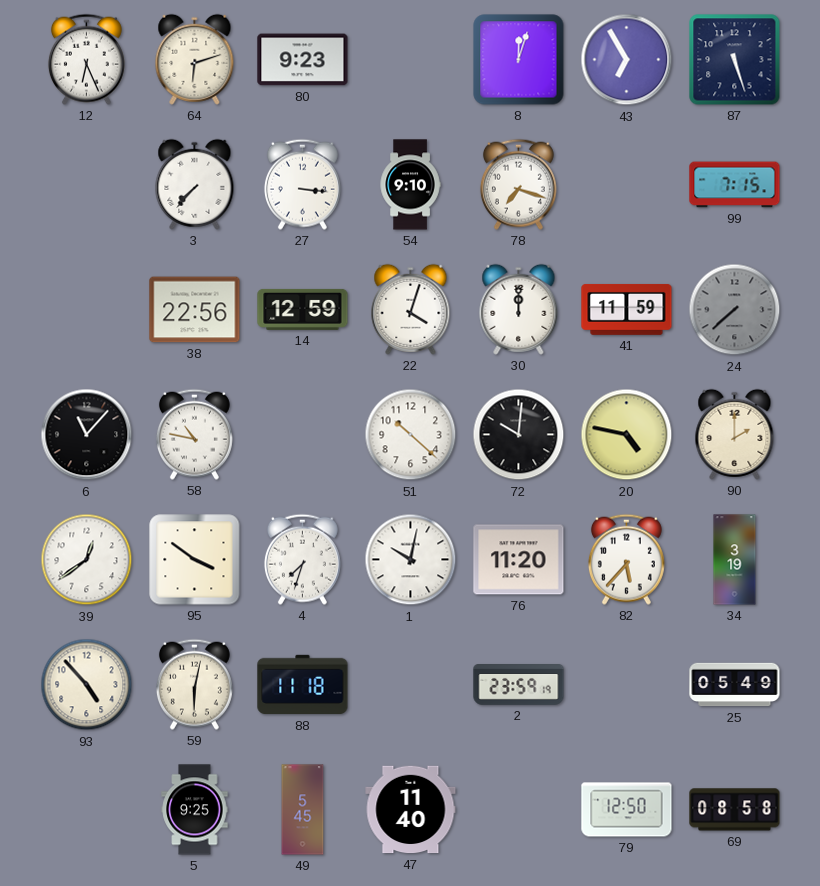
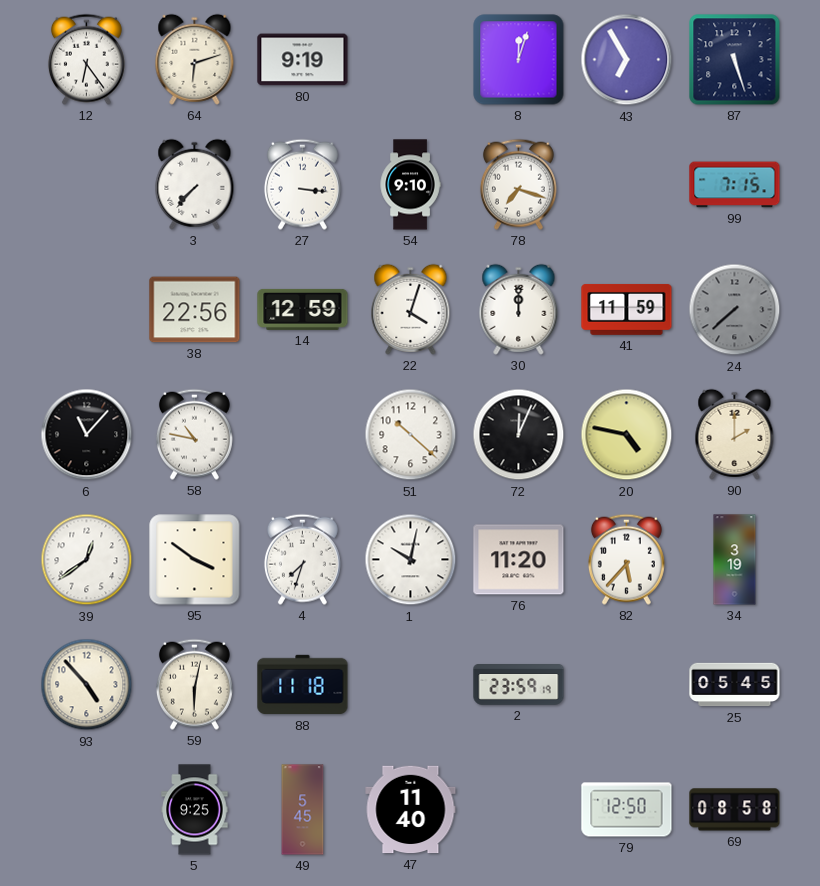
12: 6:26 -> 6:24
80: 9:23 -> 9:19
72: 10:01 -> 12:04
25: 05:49 -> 05:45
